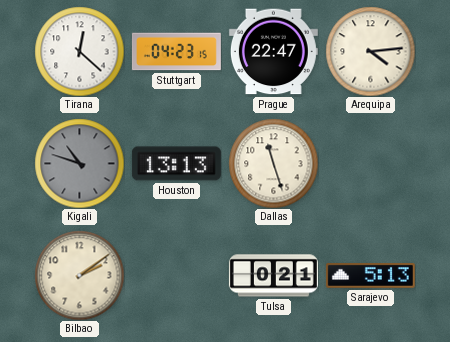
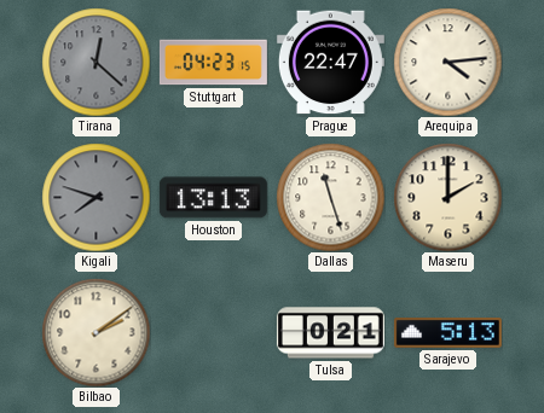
Tirana dial: white -> grey
Kigali: 10:48 -> 7:48
Maseru: none -> 2:00
